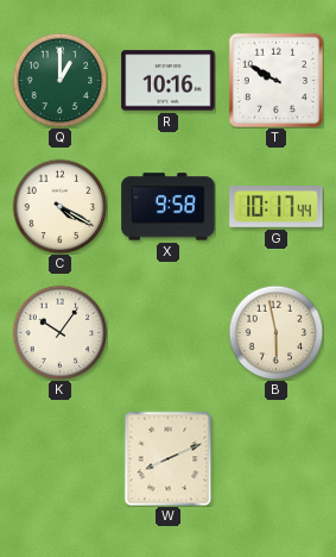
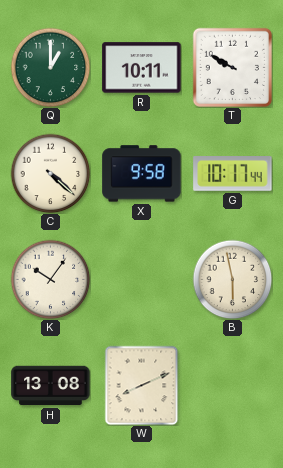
R: 10:16 -> 10:11
C: 4:20 -> 4:22
H: none -> 13:08
